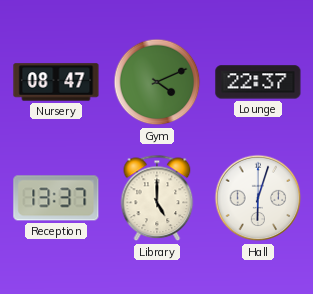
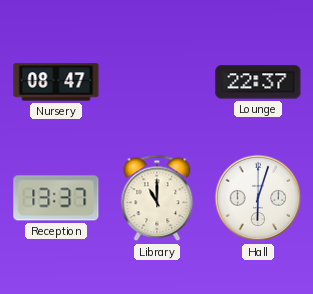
Gym: 4:11 -> none
Library: 5:00 -> 11:00
